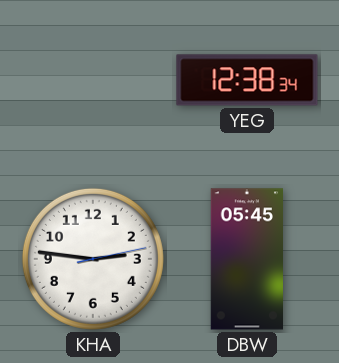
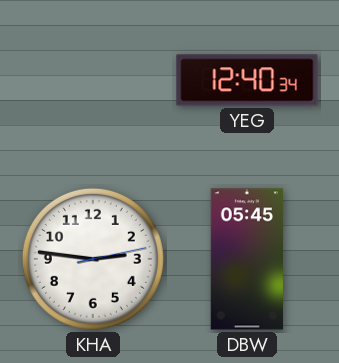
YEG: 12:38 -> 12:40
